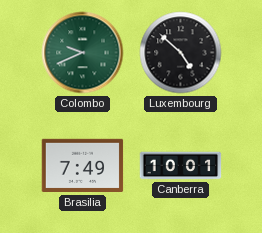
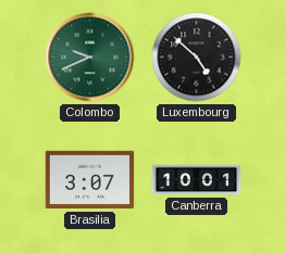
Brasilia: 7:49 -> 3:07
